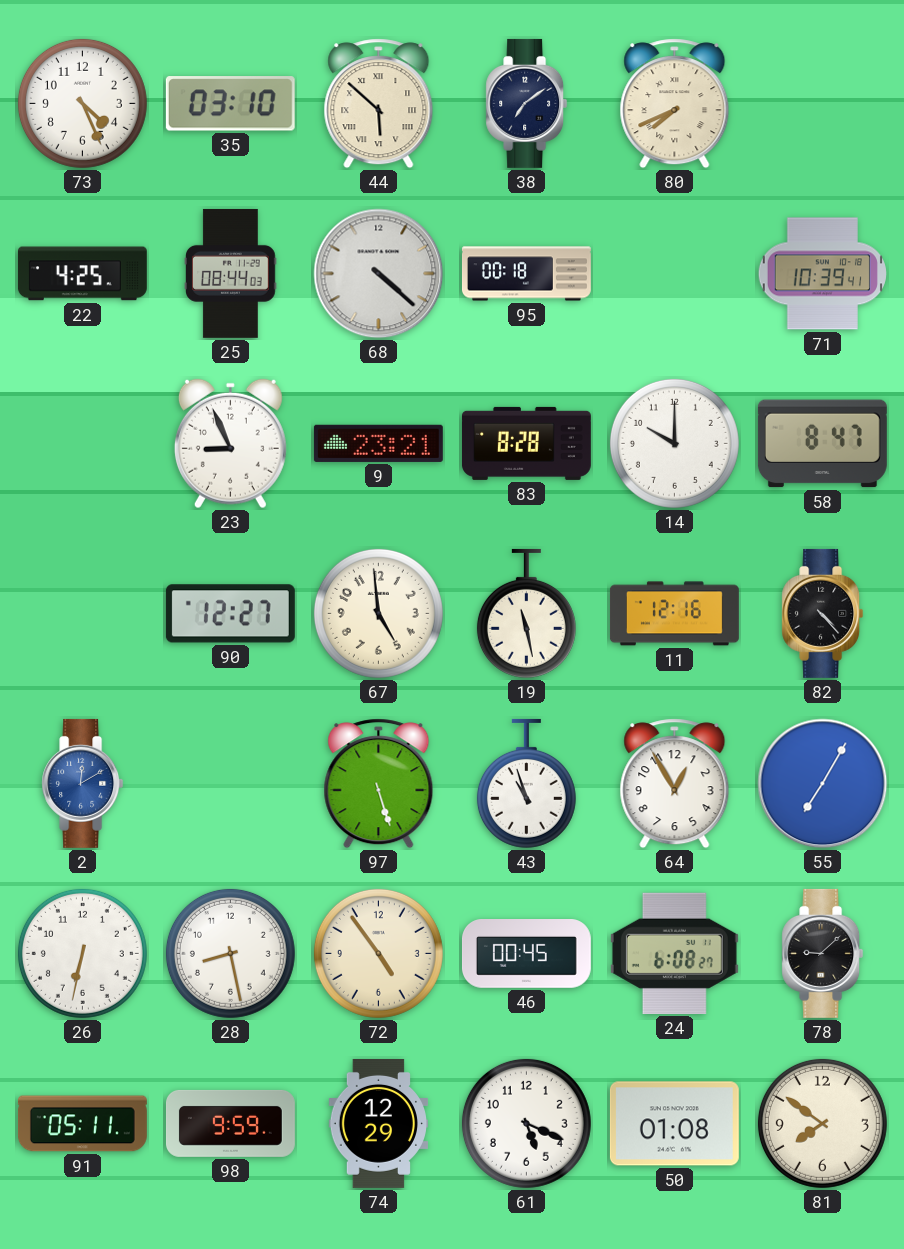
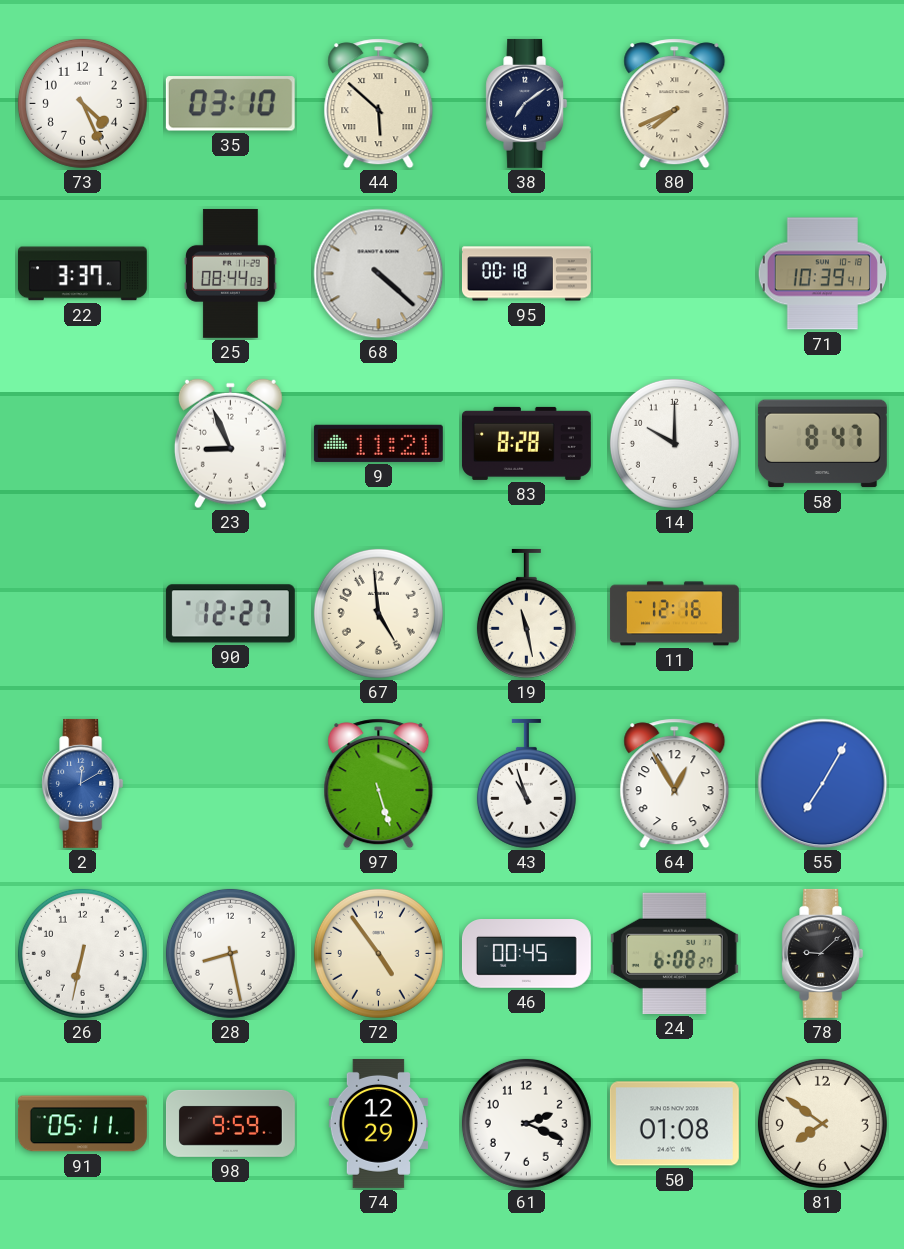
22: 4:25 -> 3:37
9: 23:21 -> 11:21
82: 4:23 -> none
61: 5:19 -> 2:19
